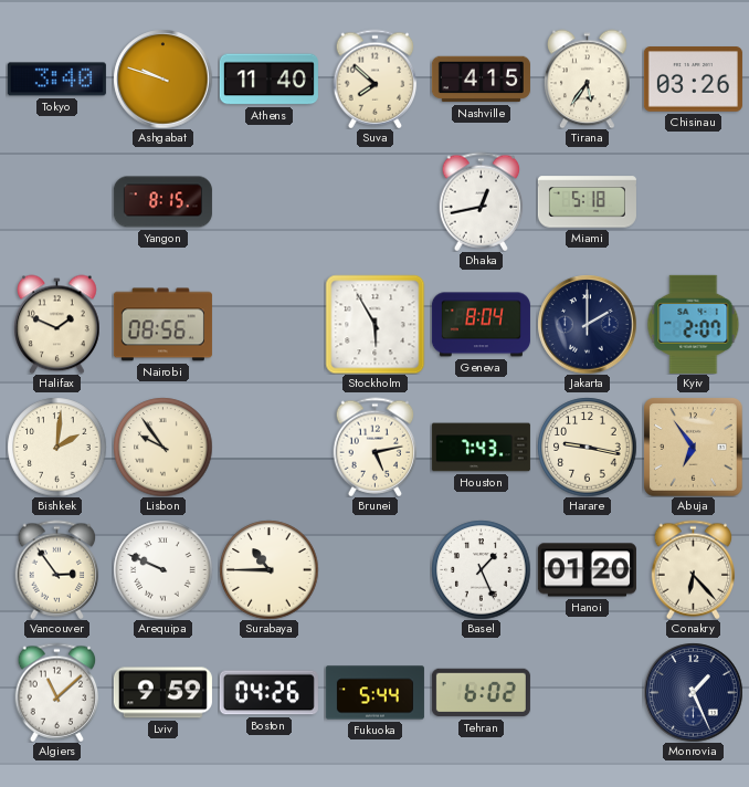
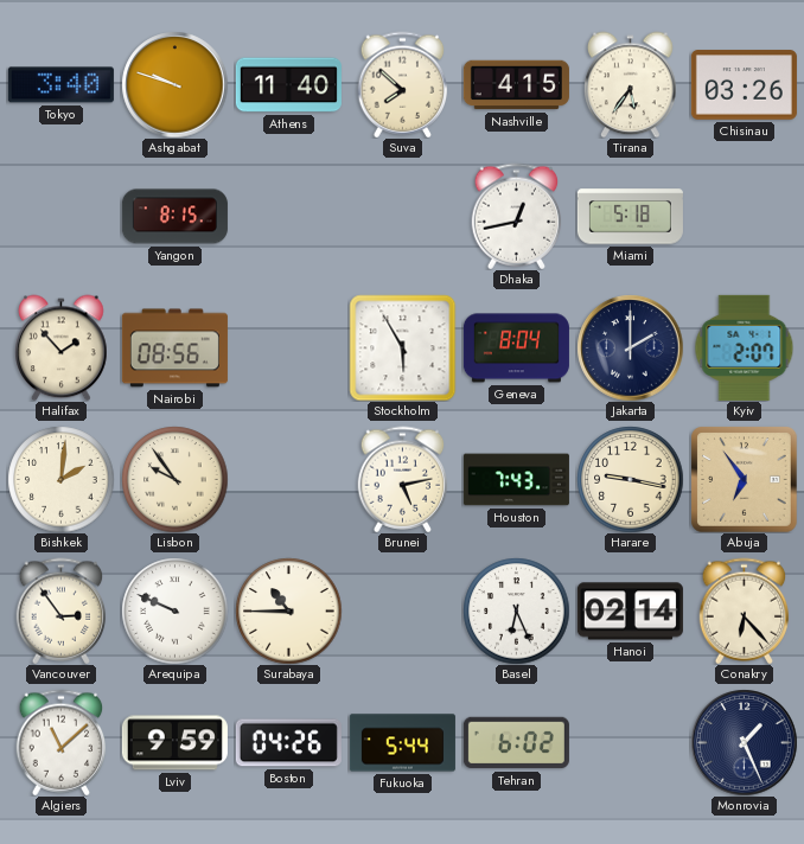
Halifax: 1:49 -> 1:53
Basel: 1:26 -> 6:26
Hanoi: 01:20 -> 02:14
